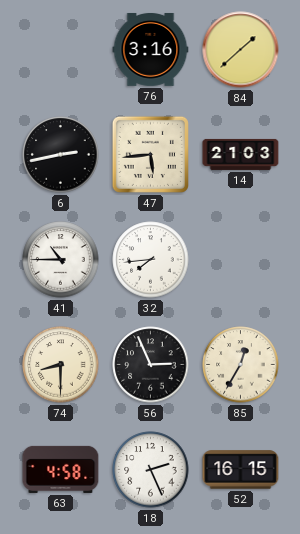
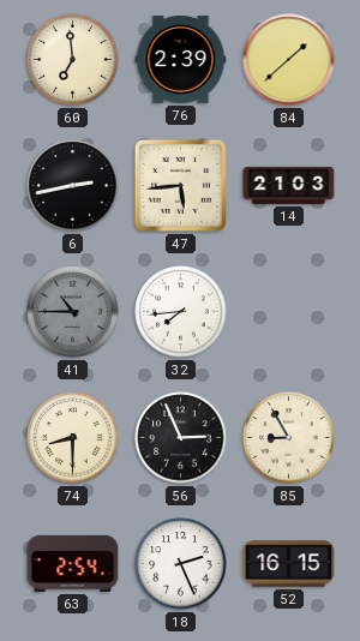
60: none -> 6:59
76: 3:16 -> 2:39
41 dial: white -> grey
85: 12:35 -> 8:55
63: 4:58 -> 2:54
